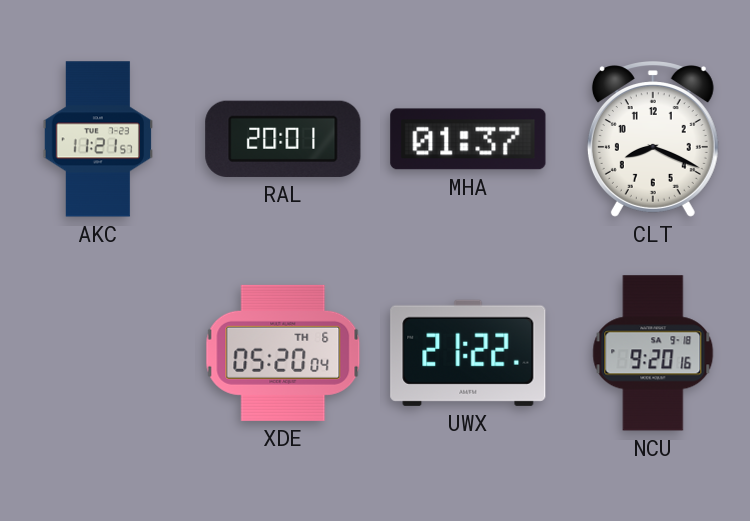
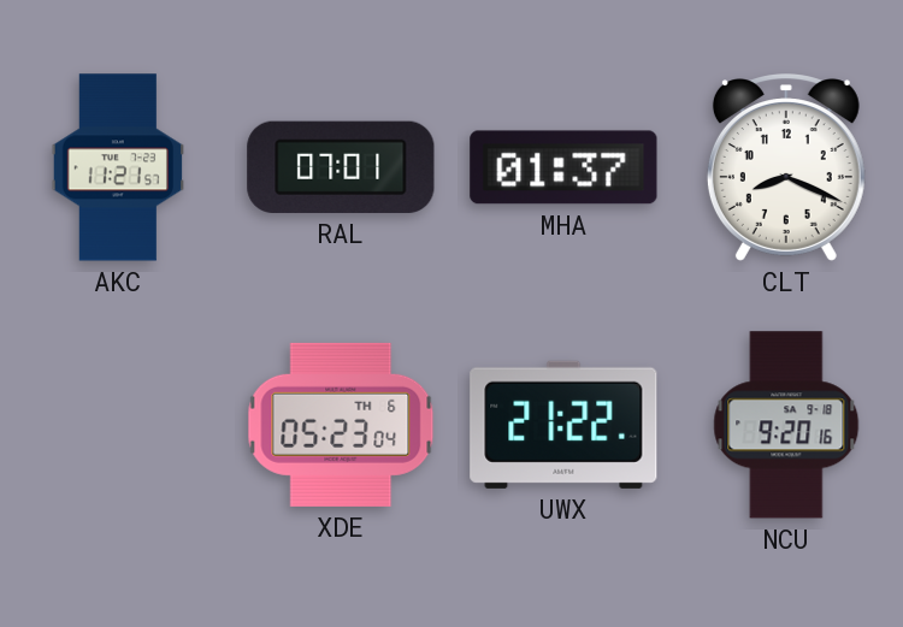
RAL: 20:01 -> 07:01
XDE: 05:20 -> 05:23
